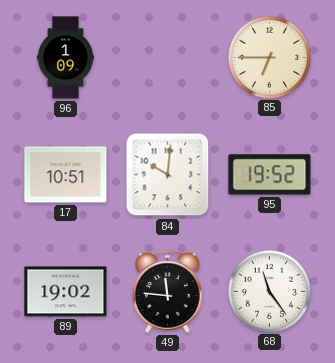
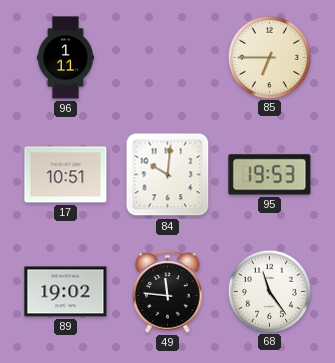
96: 1:09 -> 1:11
95: 19:52 -> 19:53
